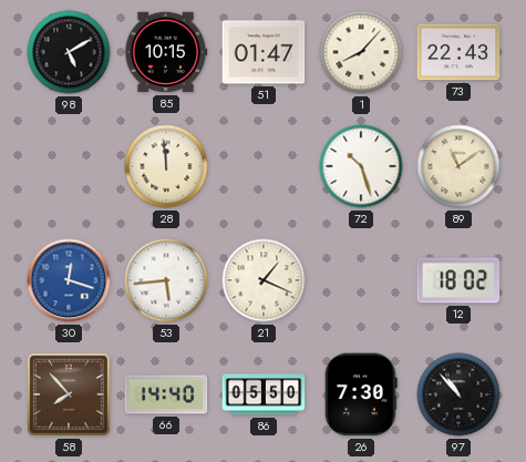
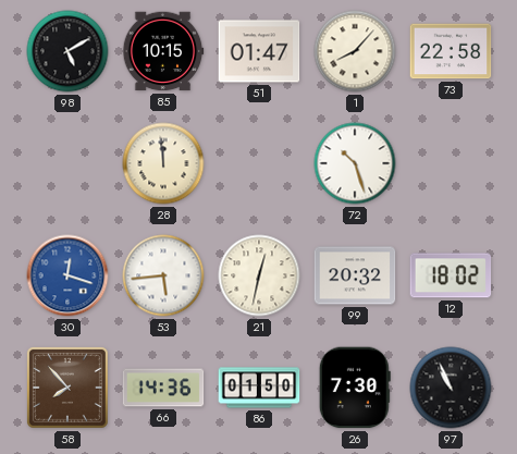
73: 22:43 -> 22:58
89: 11:09 -> none
21: 1:19 -> 12:32
99: none -> 20:32
66: 14:40 -> 14:36
86: 05:50 -> 01:50
97: 10:53 -> 10:56
